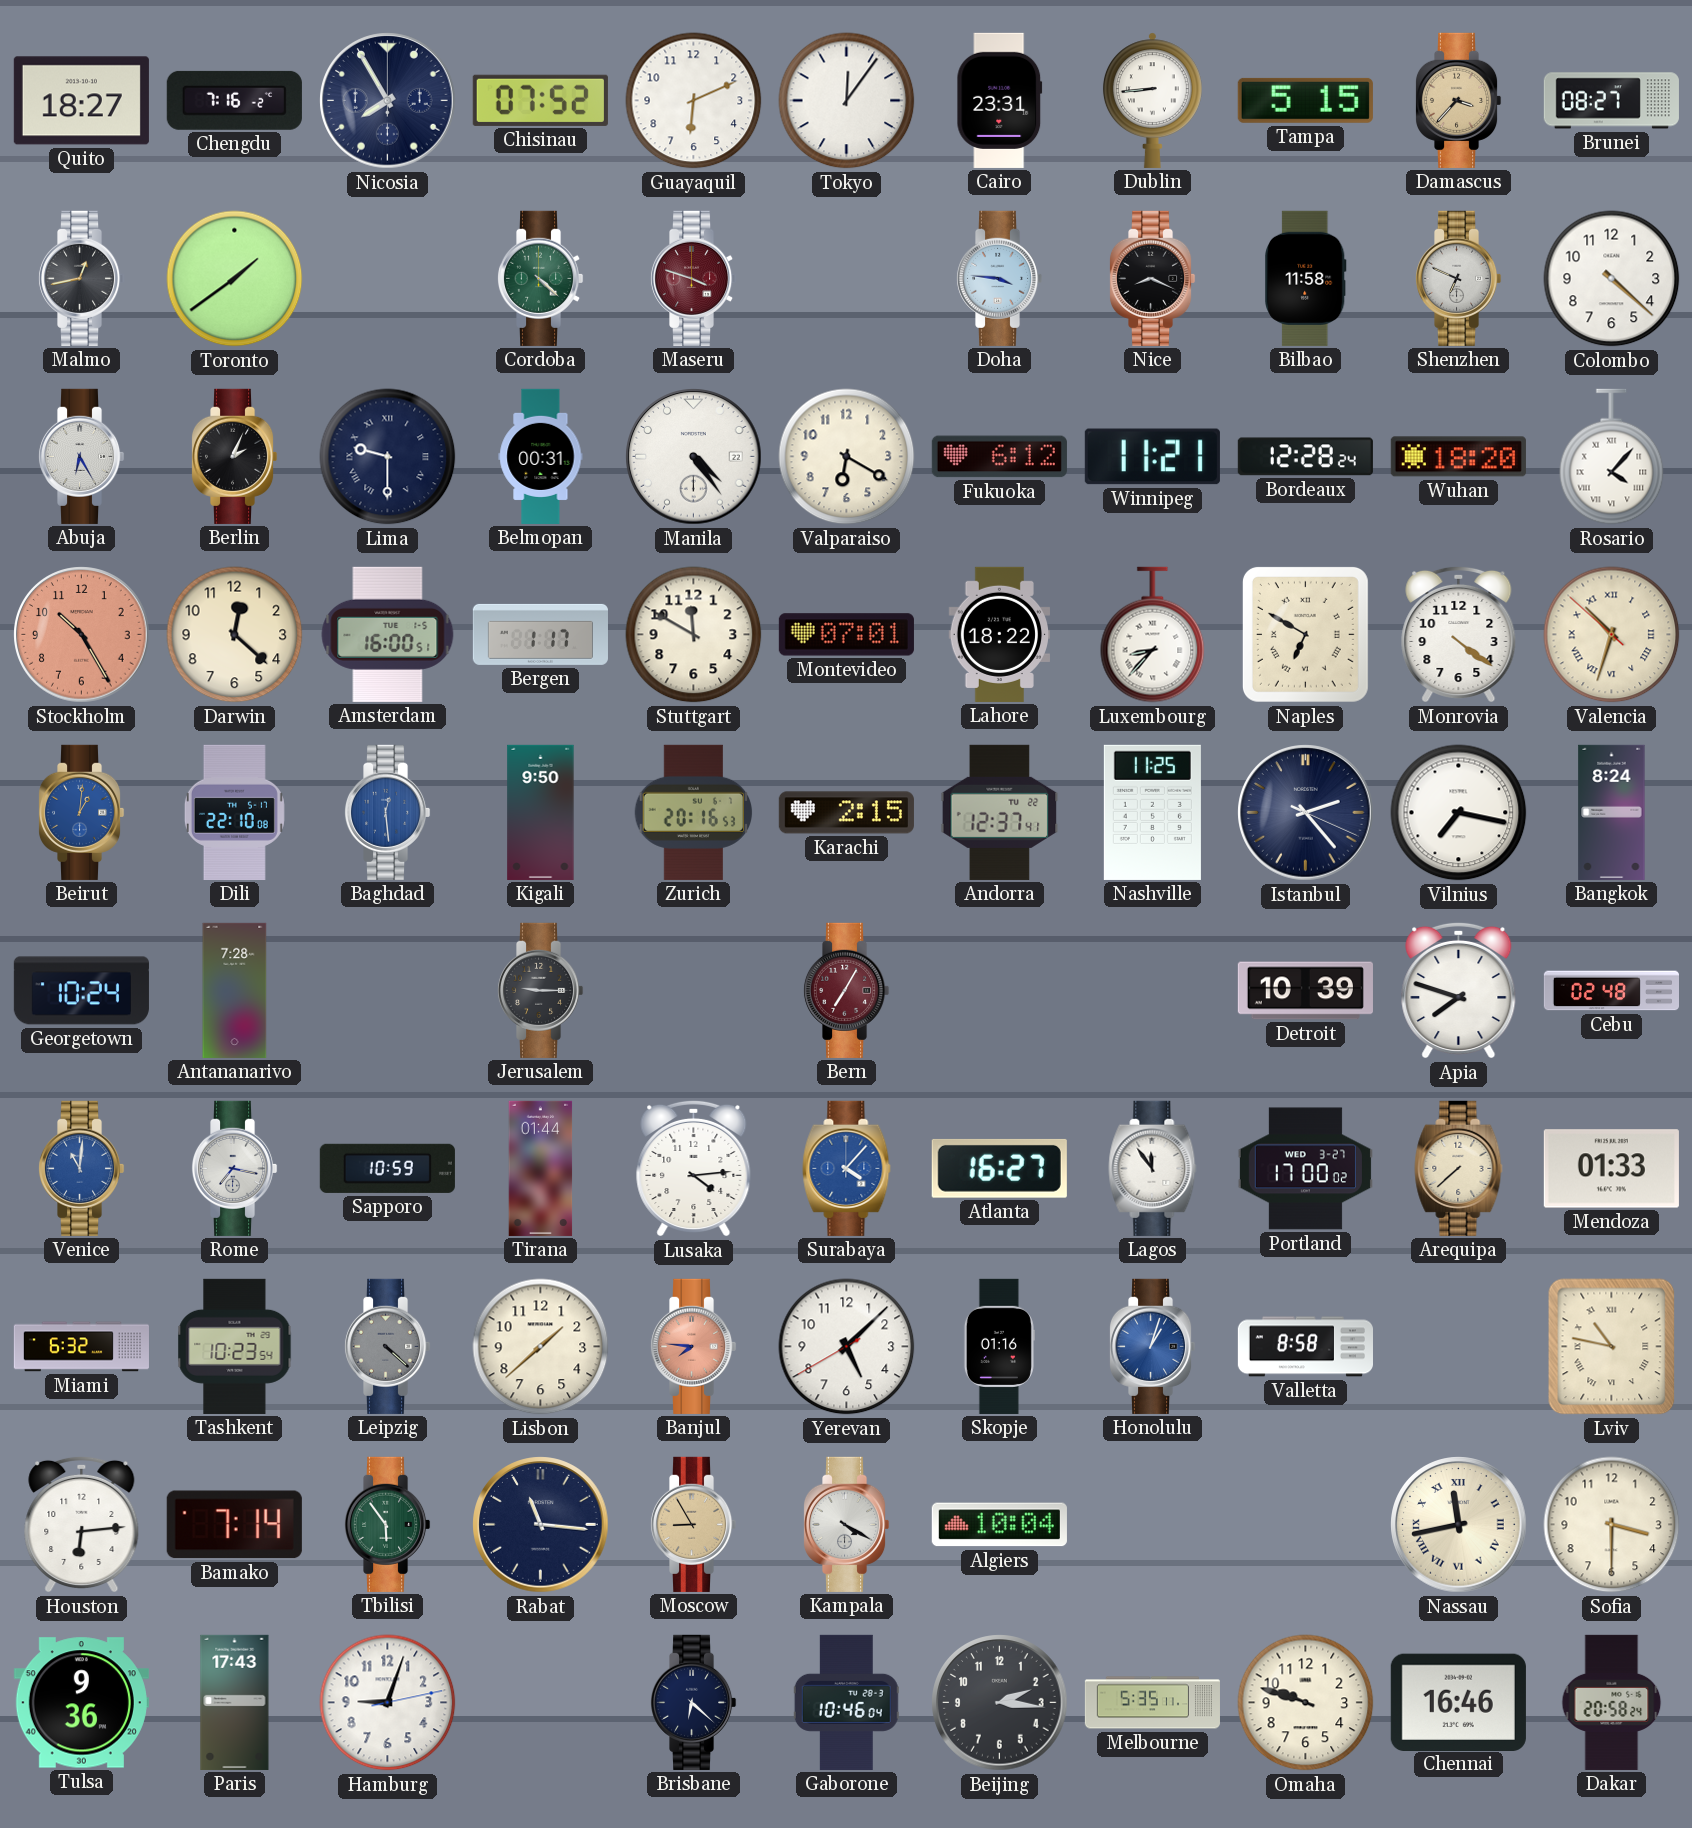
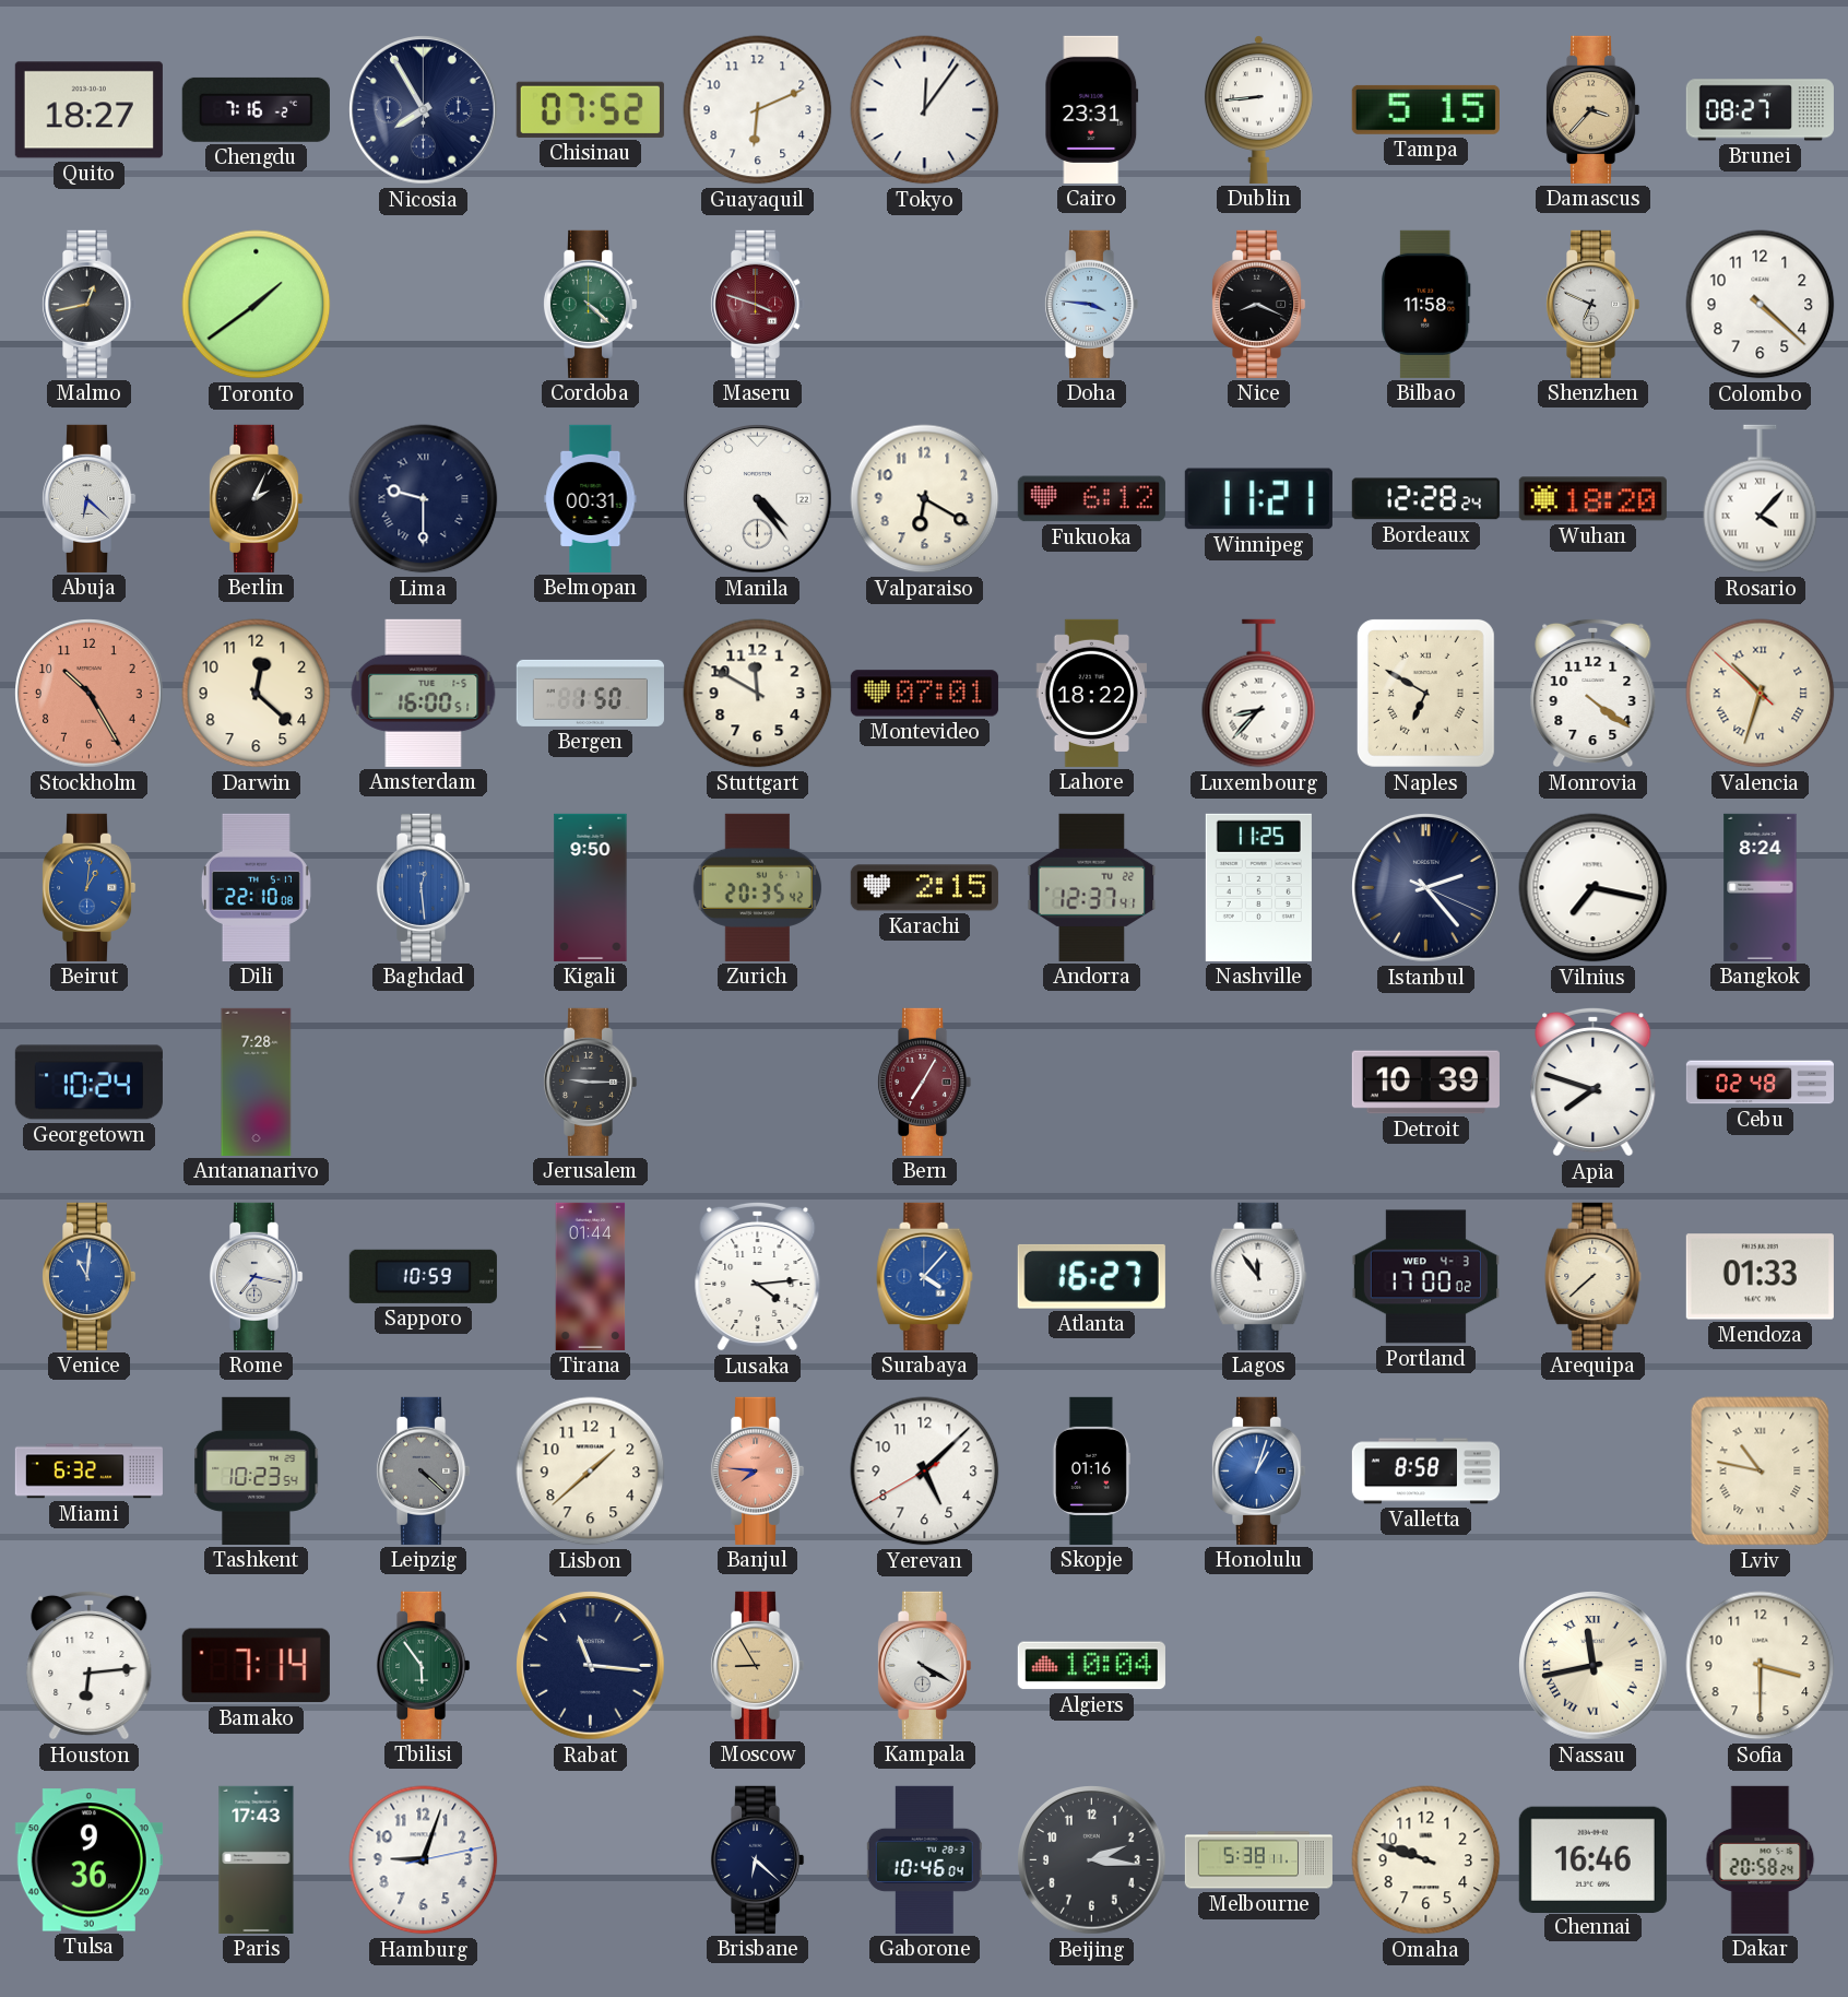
Abuja: 6:25 -> 6:22
Bergen: 1:17 -> 1:50
Zurich: 20:16 -> 20:35
Portland date: WED 3-27 -> WED 4-3
Melbourne: 5:35 -> 5:38
